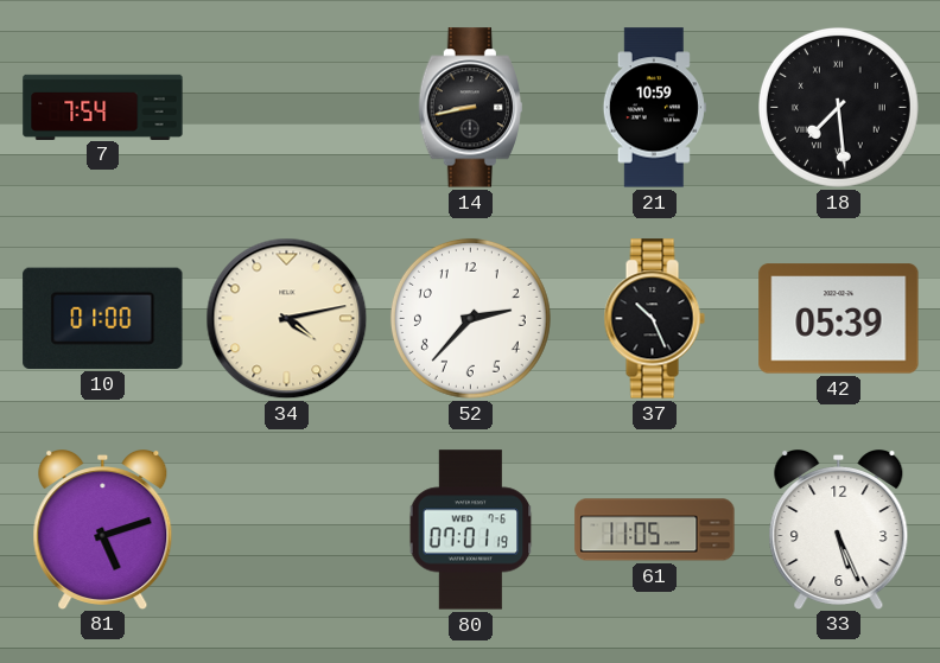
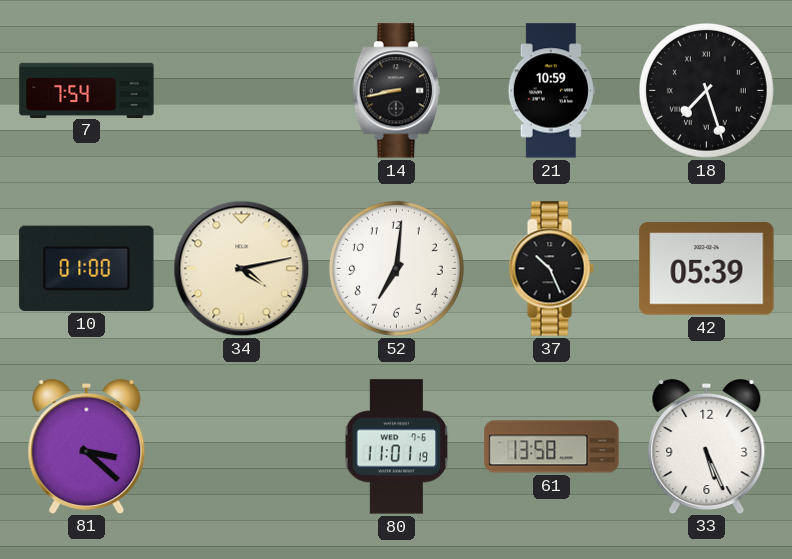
18: 7:29 -> 7:27
52: 2:37 -> 7:01
81: 5:12 -> 3:22
80: 07:01 -> 11:01
61: 11:05 -> 13:58
